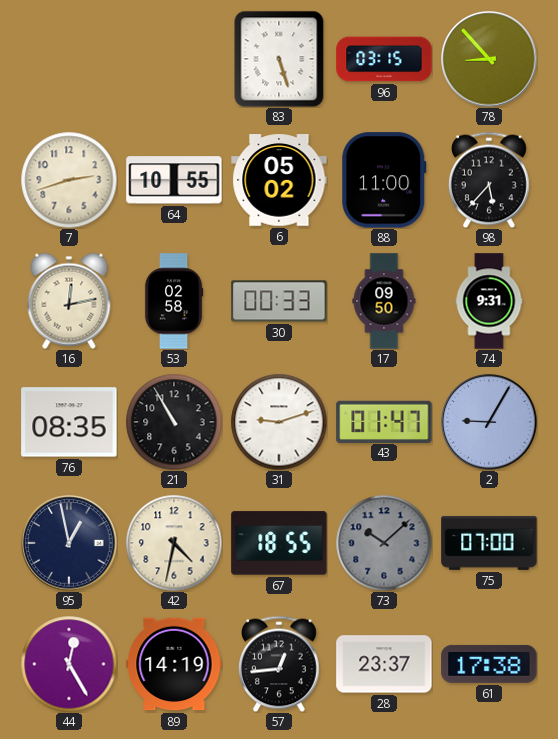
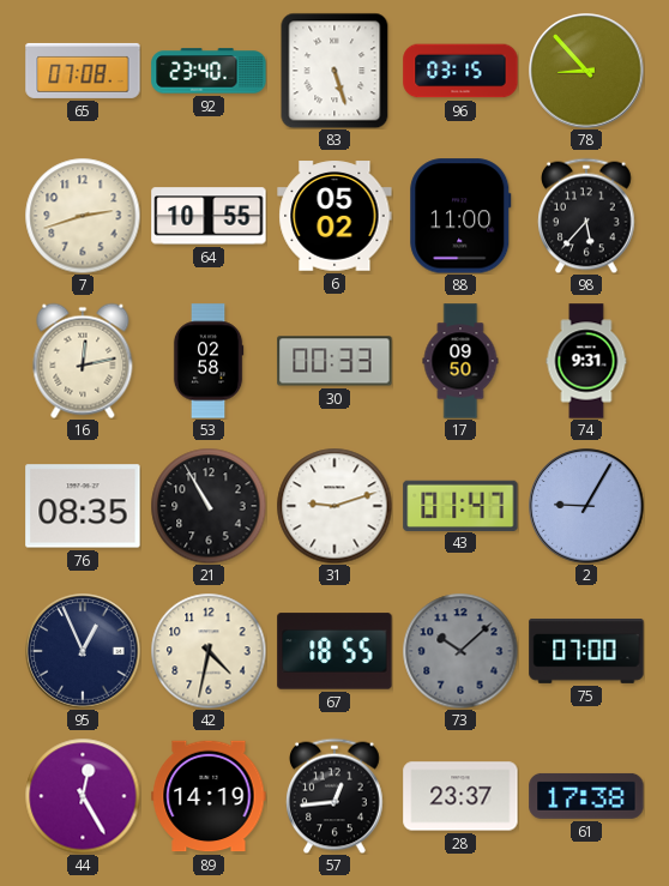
65: none -> 07:08
92: none -> 23:40
95: 12:58 -> 12:56
